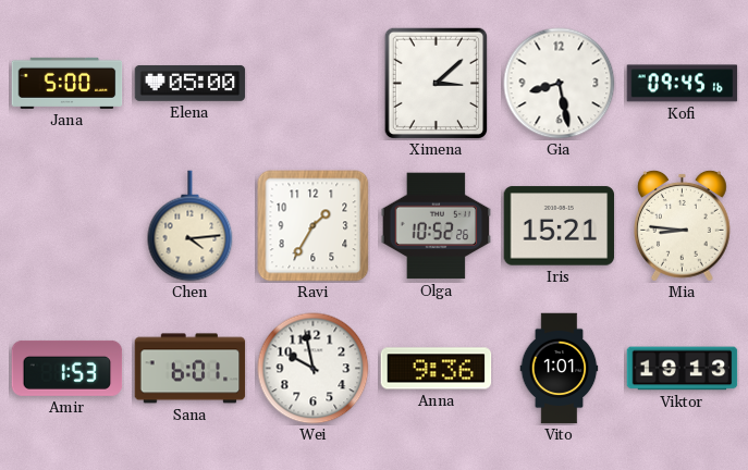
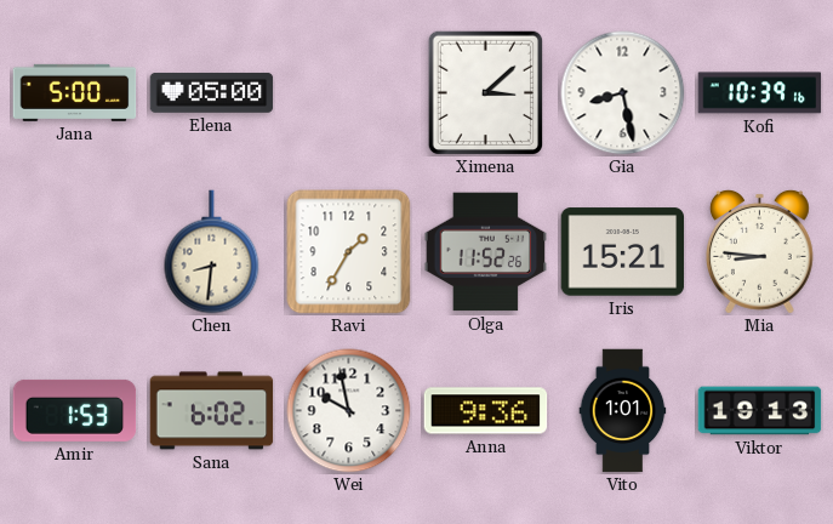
Kofi: 09:45 -> 10:39
Chen: 4:14 -> 8:31
Olga: 10:52 -> 11:52
Sana: 6:01 -> 6:02
